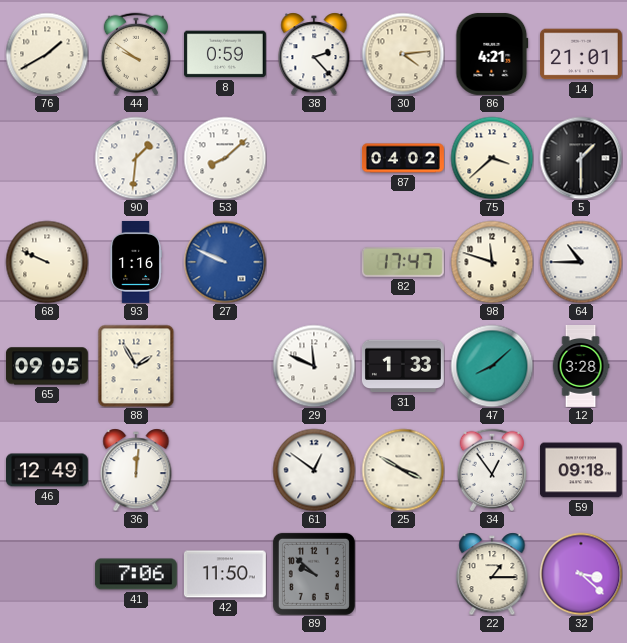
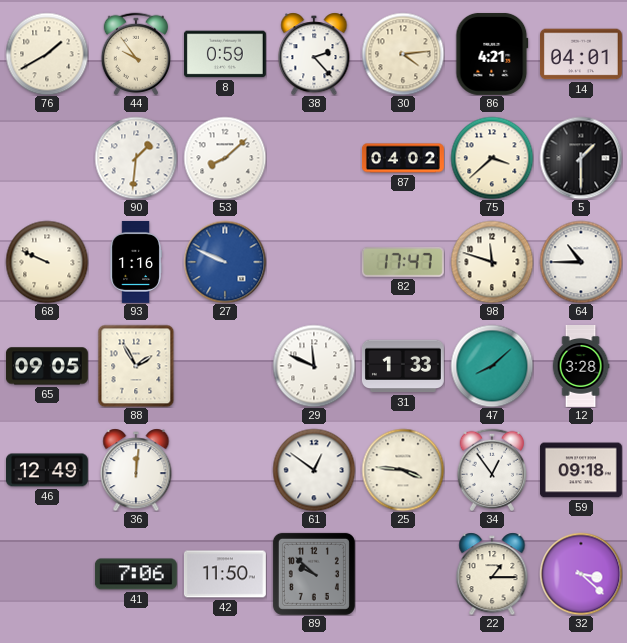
44: 9:51 -> 9:54
14: 21:01 -> 04:01
25: 3:50 -> 3:46
